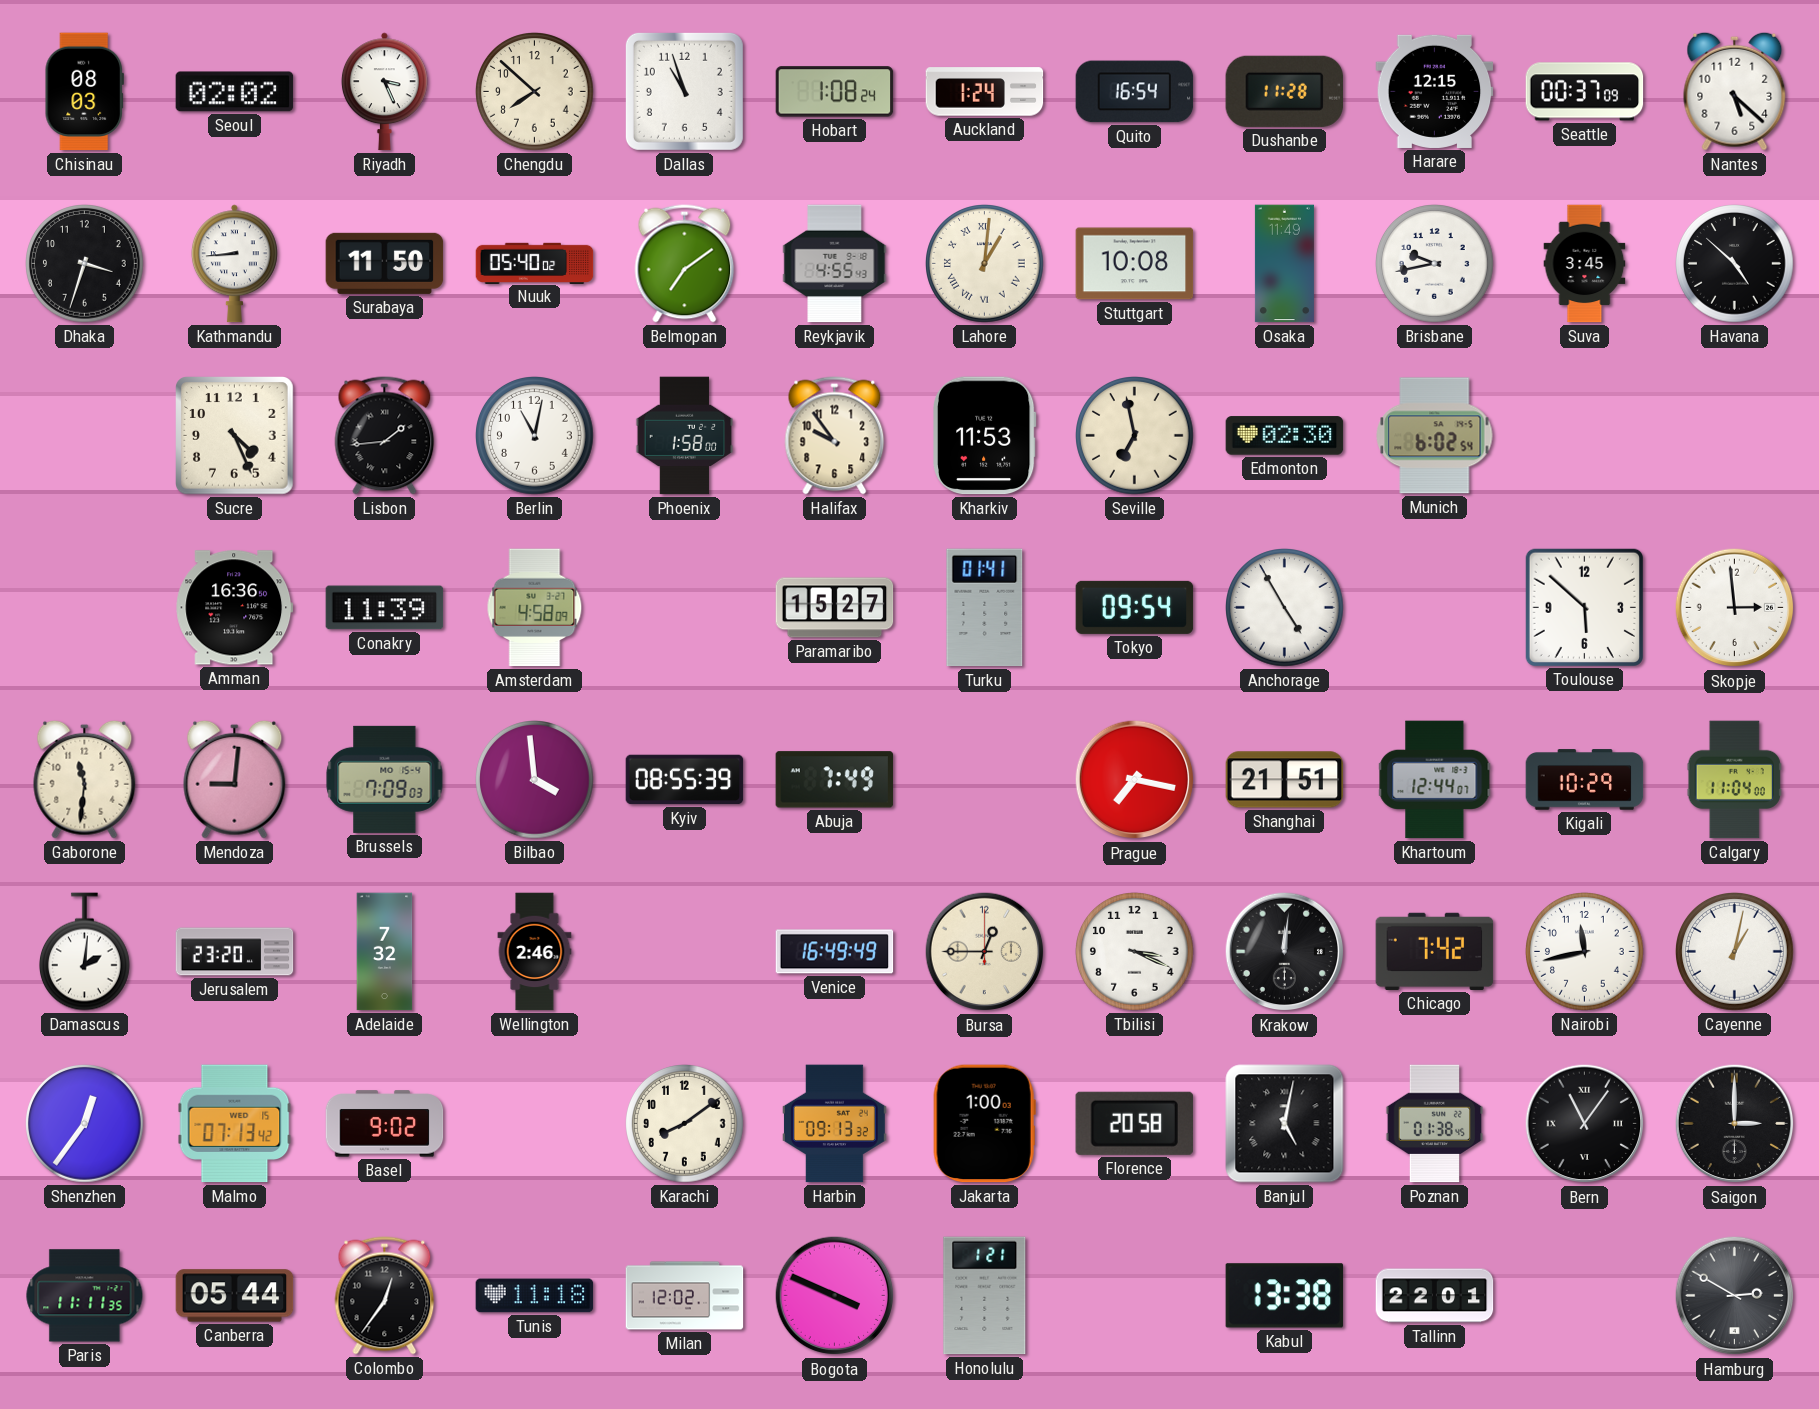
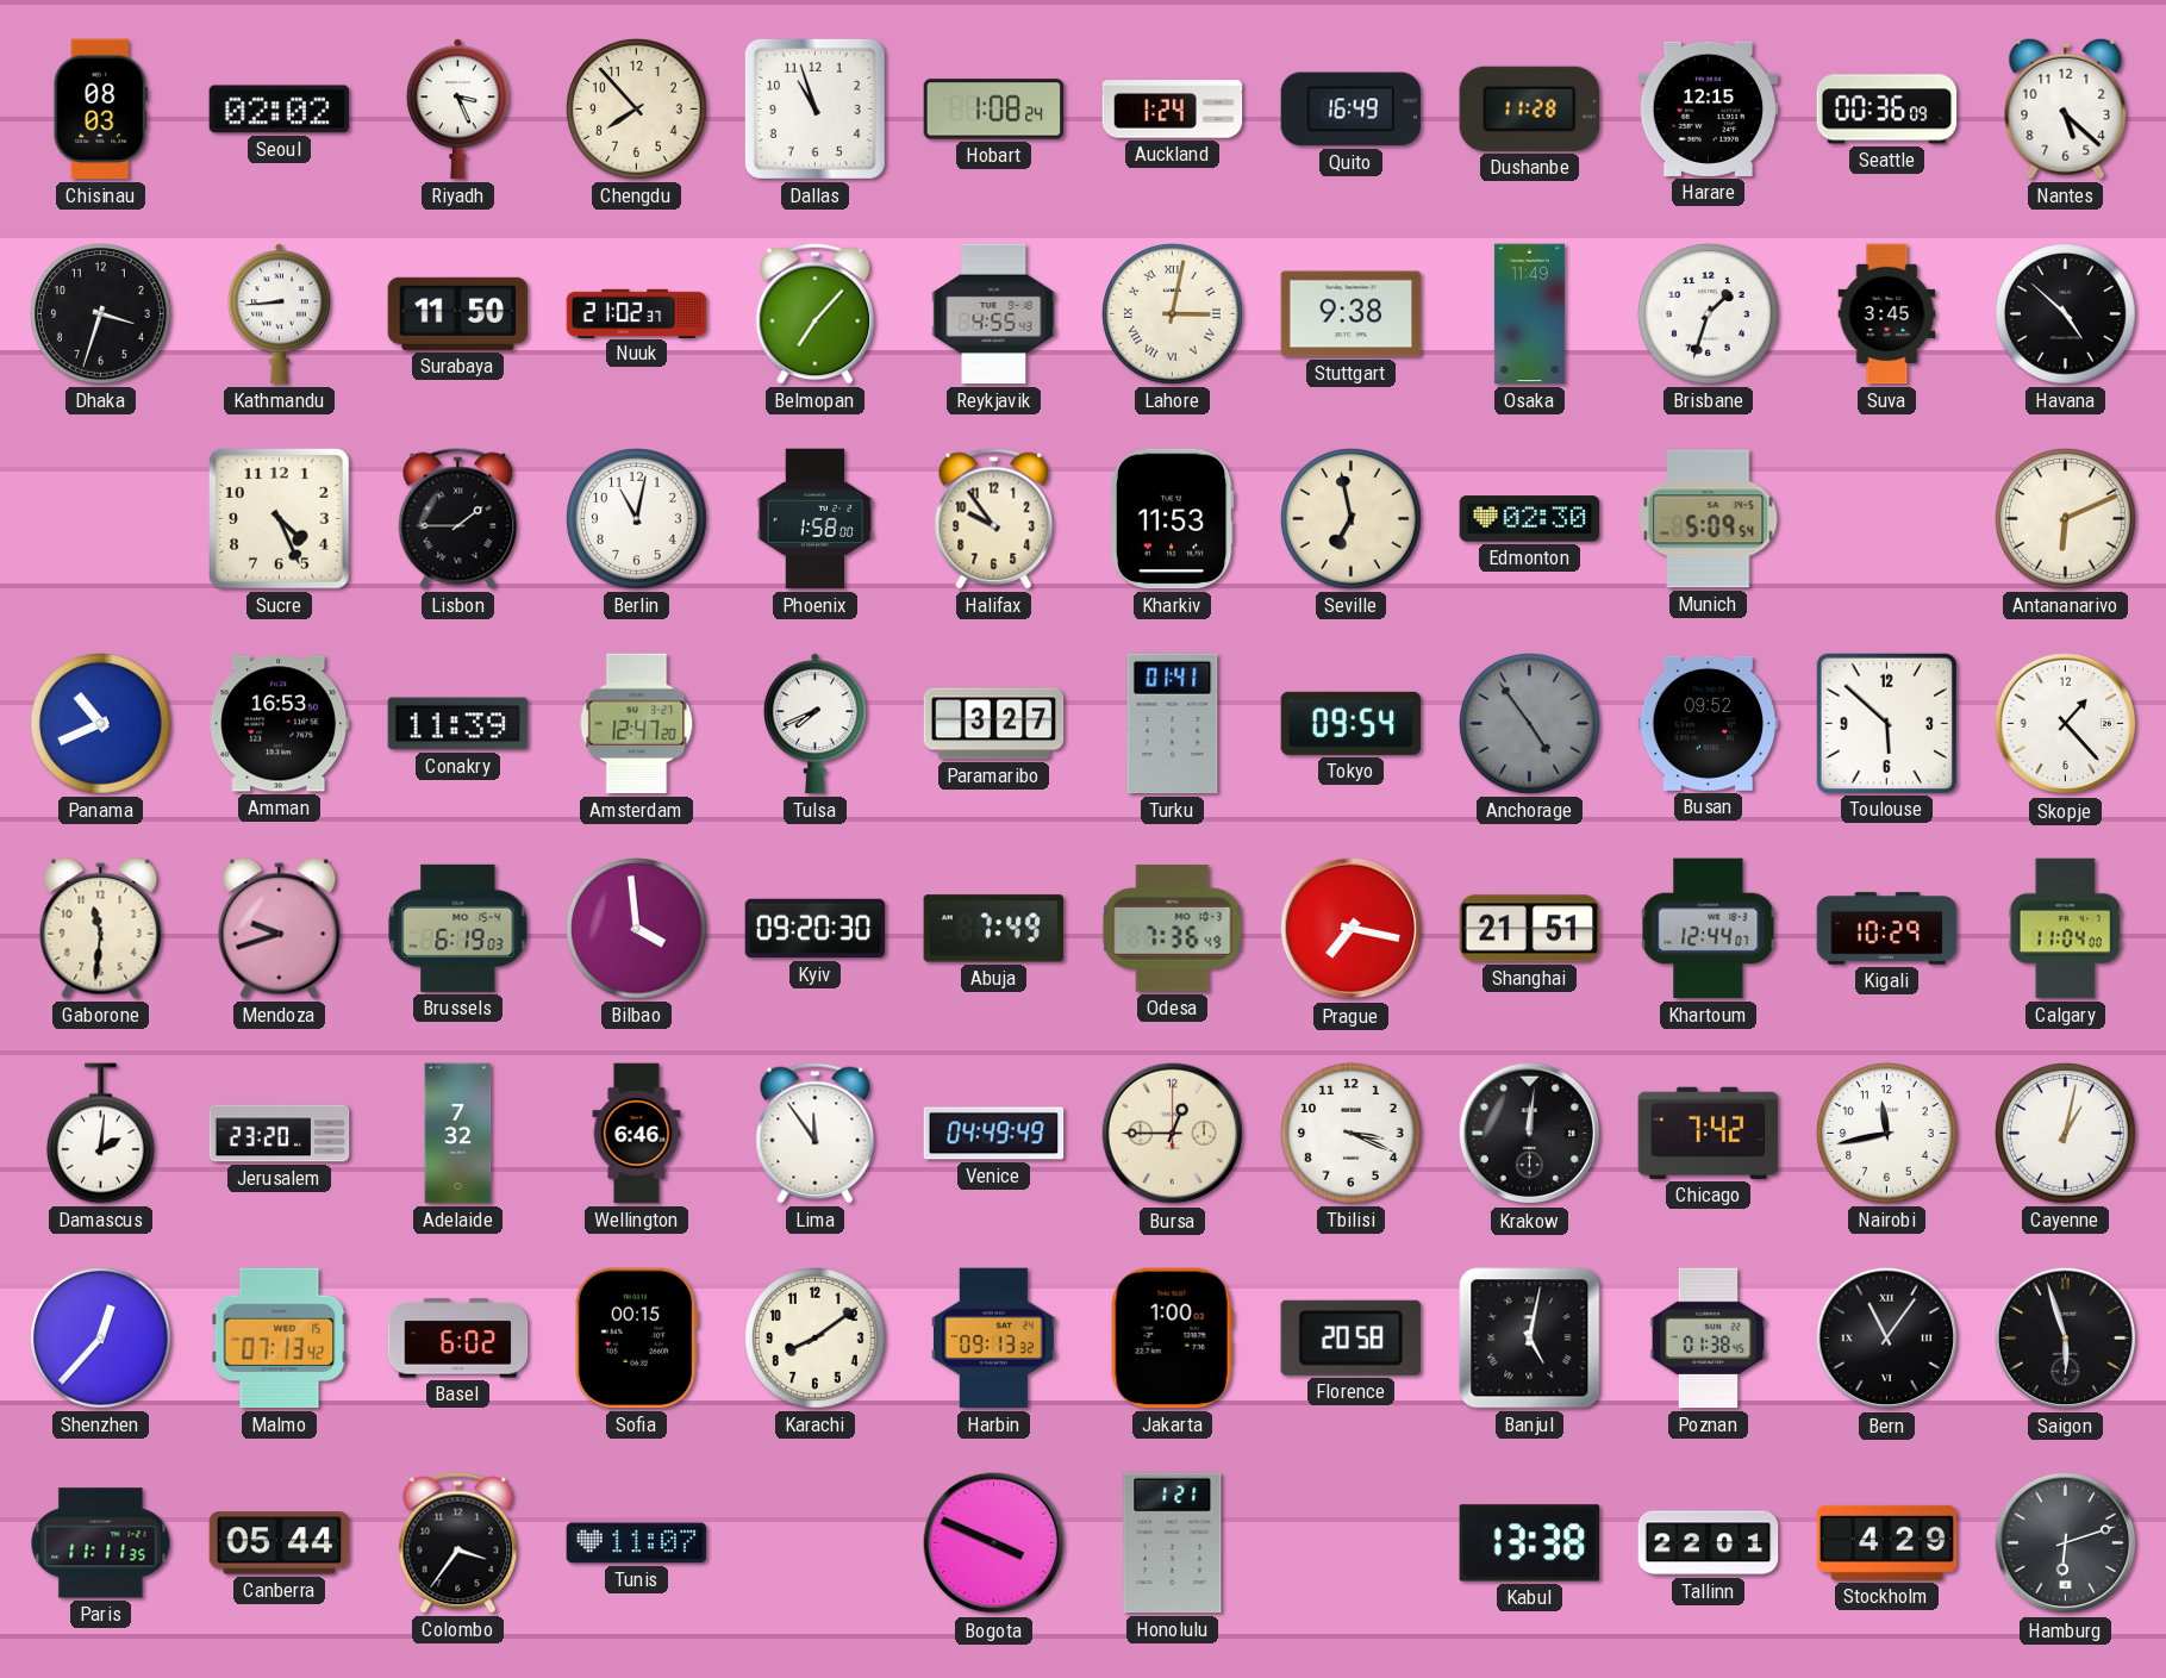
Chengdu: 7:52 -> 7:53
Quito: 16:54 -> 16:49
Seattle: 00:37 -> 00:36
Nuuk: 05:40 -> 21:02
Belmopan: 7:09 -> 7:07
Lahore: 1:01 -> 3:02
Stuttgart: 10:08 -> 9:38
Brisbane: 9:43 -> 1:33
Lisbon: 1:44 -> 1:45
Munich: 6:02 -> 5:09
Antananarivo: none -> 6:11
Panama: none -> 10:41
Amman: 16:36 -> 16:53
Amsterdam: 4:58 -> 12:47
Tulsa: none -> 7:41
Paramaribo: 15:27 -> 3:27
Anchorage: 4:55 -> 4:54
Anchorage dial: white -> grey
Busan: none -> 09:52
Skopje: 2:59 -> 1:23
Mendoza: 9:01 -> 9:42
Brussels: 7:09 -> 6:19
Kyiv: 08:55 -> 09:20
Odesa: none -> 7:36
Wellington: 2:46 -> 6:46
Lima: none -> 11:54
Venice: 16:49 -> 04:49
Shenzhen: 12:36 -> 12:37
Basel: 9:02 -> 6:02
Sofia: none -> 00:15
Saigon: 3:00 -> 5:57
Colombo: 12:36 -> 3:36
Tunis: 11:18 -> 11:07
Milan: 12:02 -> none
Stockholm: none -> 4:29
Hamburg: 2:50 -> 6:12
